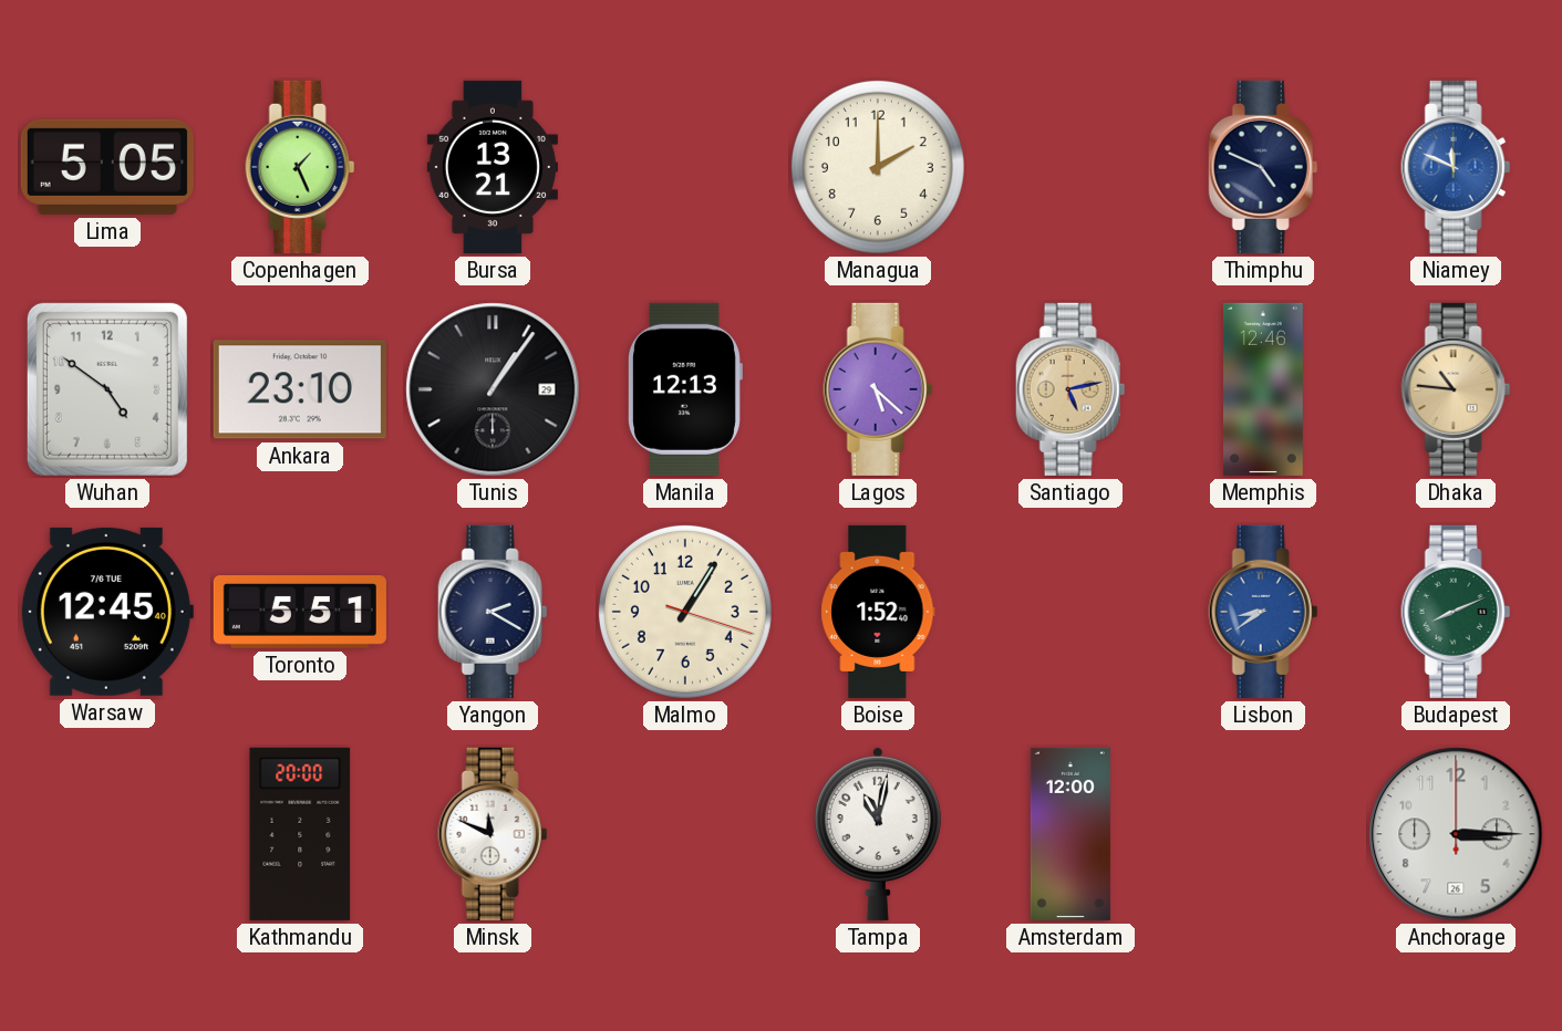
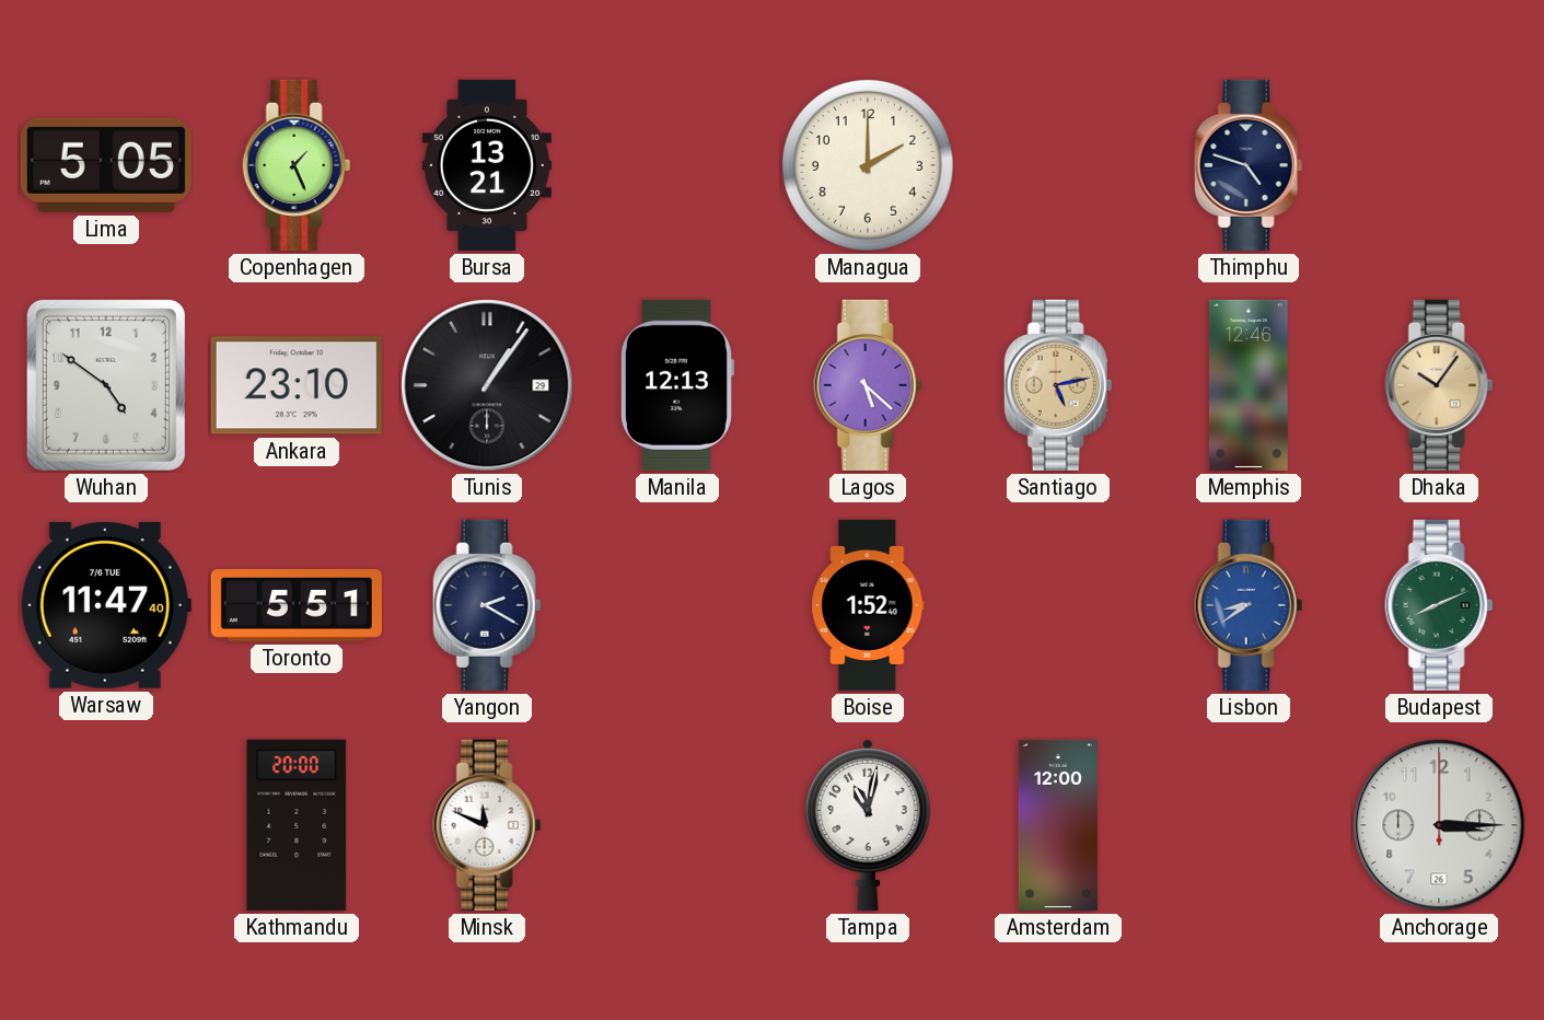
Thimphu: 4:49 -> 4:48
Niamey: 11:49 -> none
Dhaka: 10:46 -> 10:06
Warsaw: 12:45 -> 11:47
Malmo: 1:05 -> none
